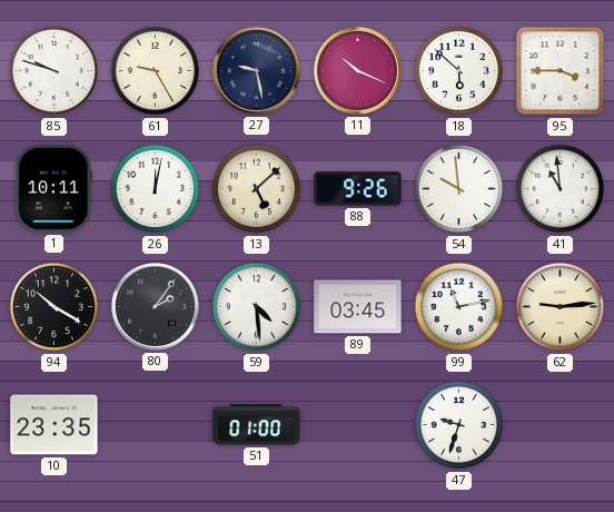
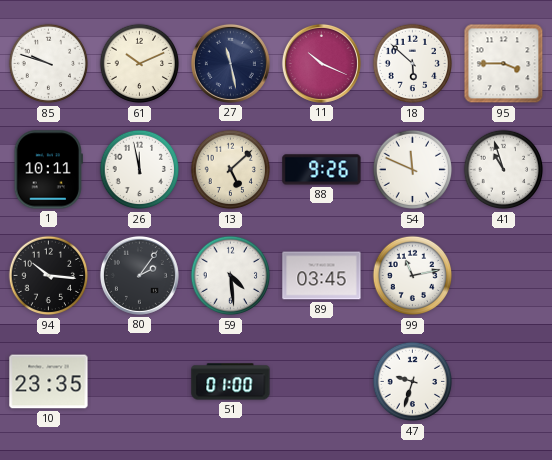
61: 9:25 -> 10:11
27: 9:28 -> 11:28
26: 12:02 -> 11:58
54: 9:59 -> 11:49
41: 10:59 -> 10:57
94: 10:20 -> 10:16
62: 9:14 -> none
